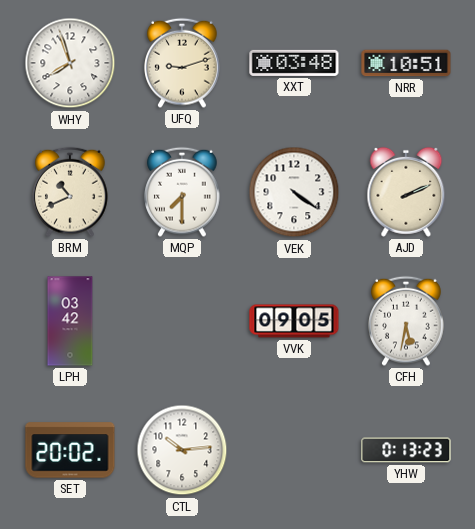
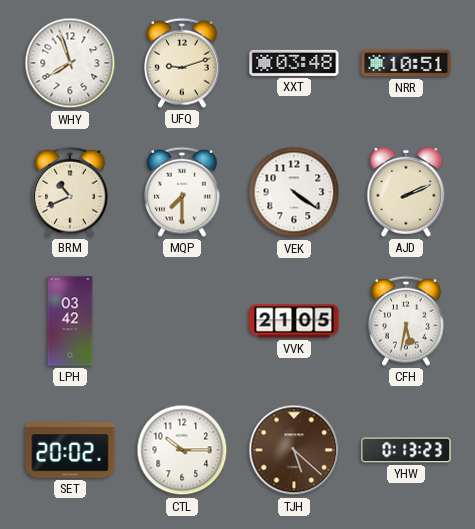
VVK: 09:05 -> 21:05
CTL: 10:14 -> 10:15
TJH: none -> 5:22
